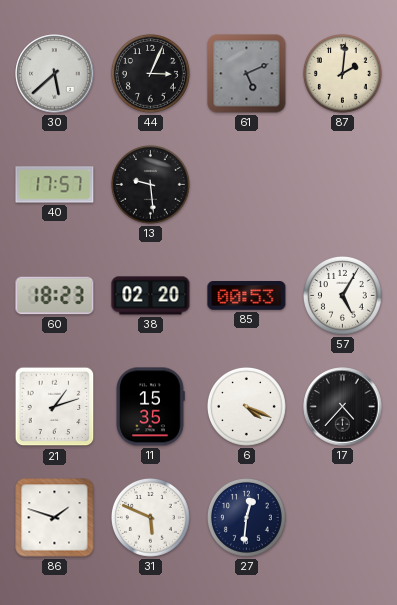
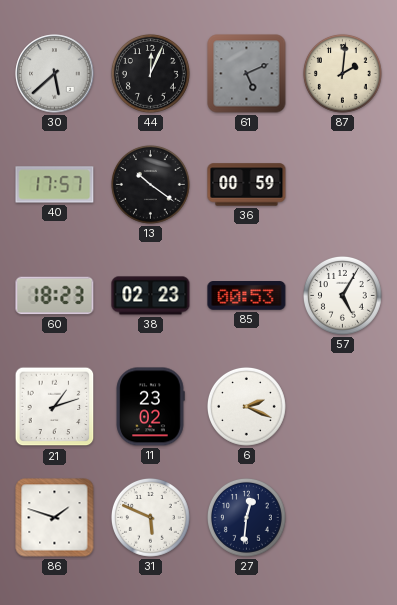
44: 3:04 -> 12:04
13: 9:29 -> 10:21
36: none -> 00:59
38: 02:20 -> 02:23
11: 15:35 -> 23:02
6: 4:19 -> 2:19
17: 4:37 -> none
